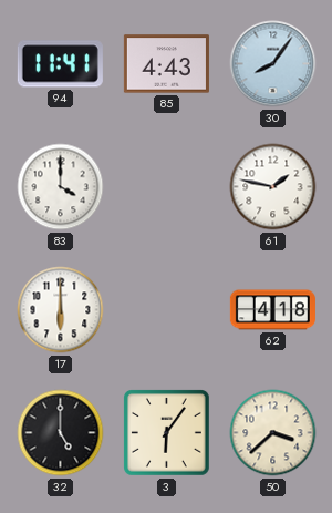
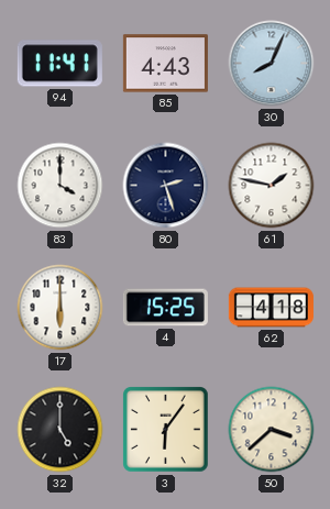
30: 8:06 -> 8:04
80: none -> 2:27
4: none -> 15:25
